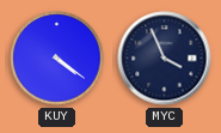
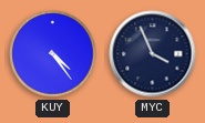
KUY: 4:21 -> 4:24
